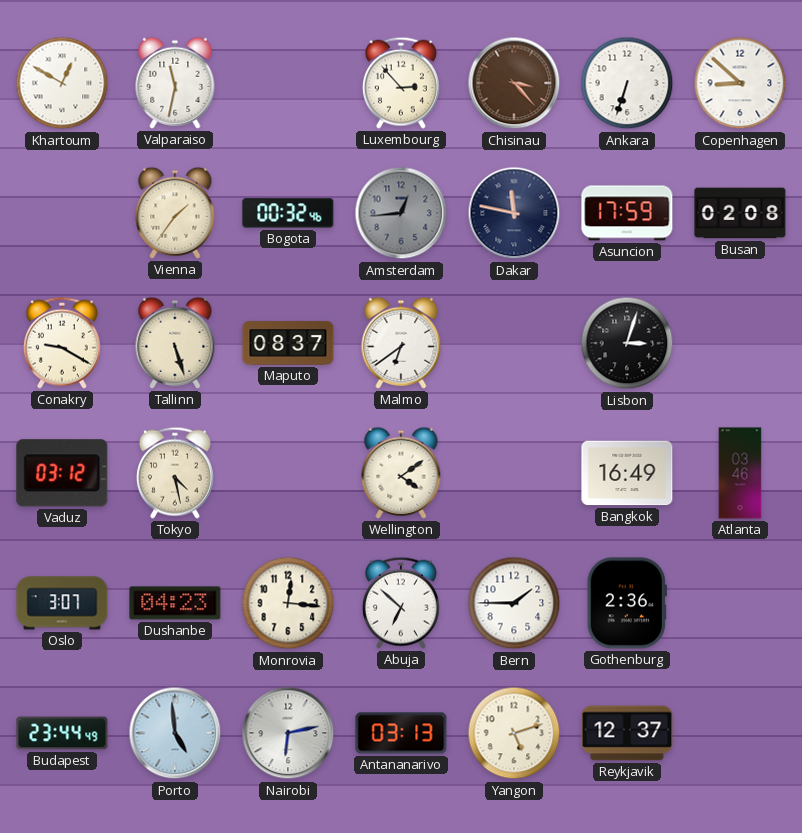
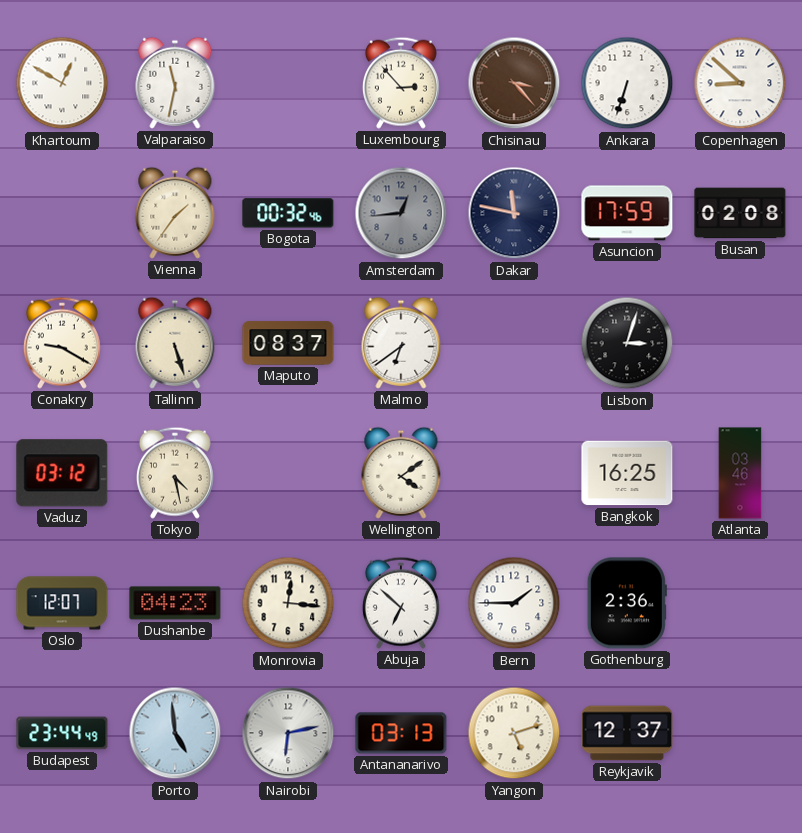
Bangkok: 16:49 -> 16:25
Oslo: 3:07 -> 12:07
